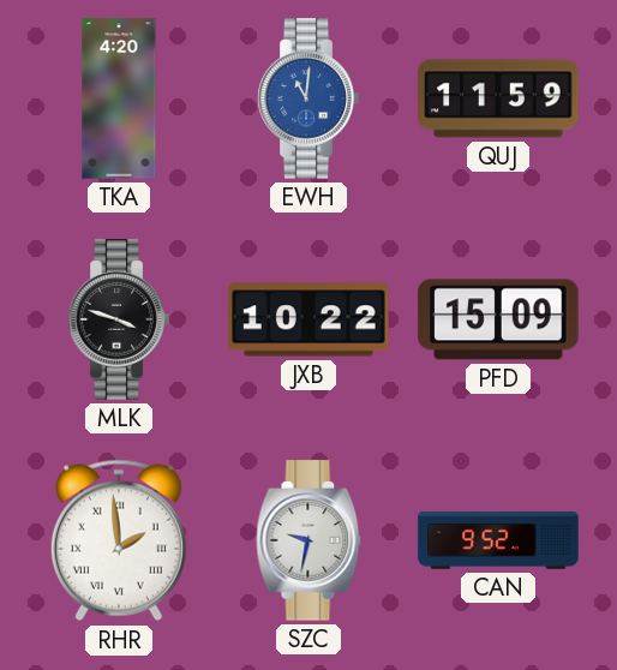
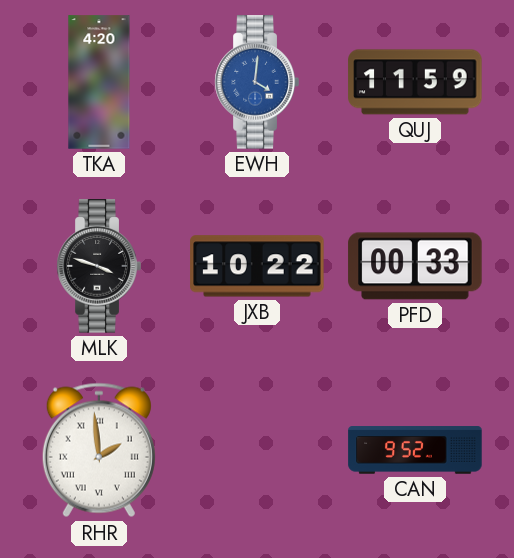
EWH: 11:01 -> 4:01
PFD: 15:09 -> 00:33
SZC: 9:32 -> none
